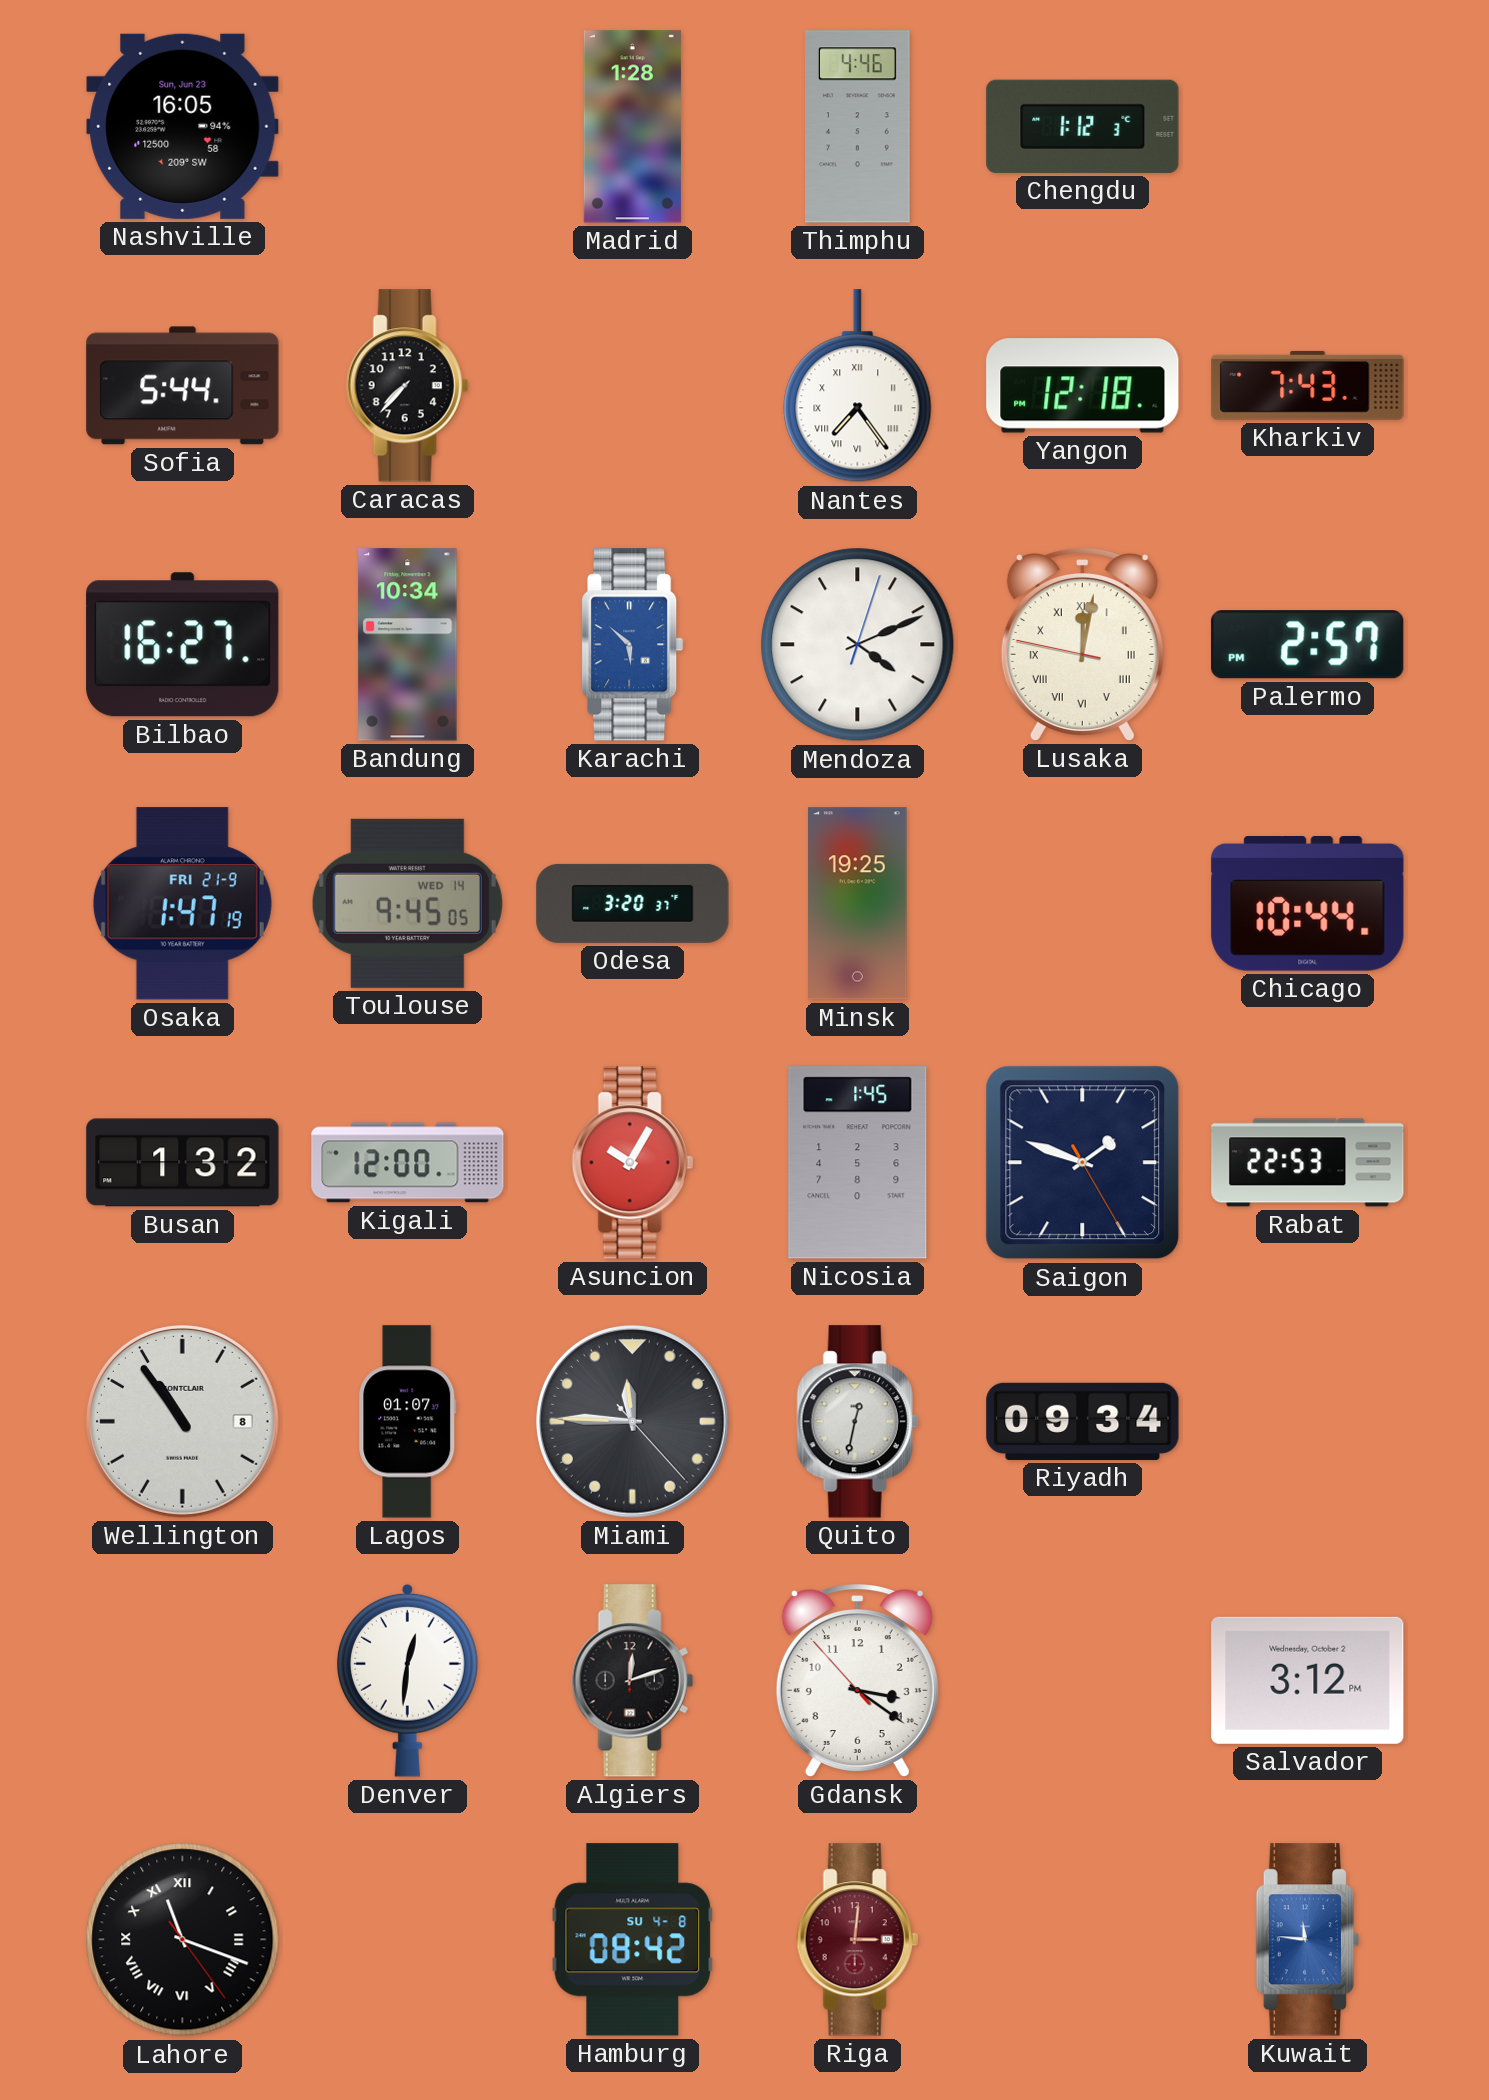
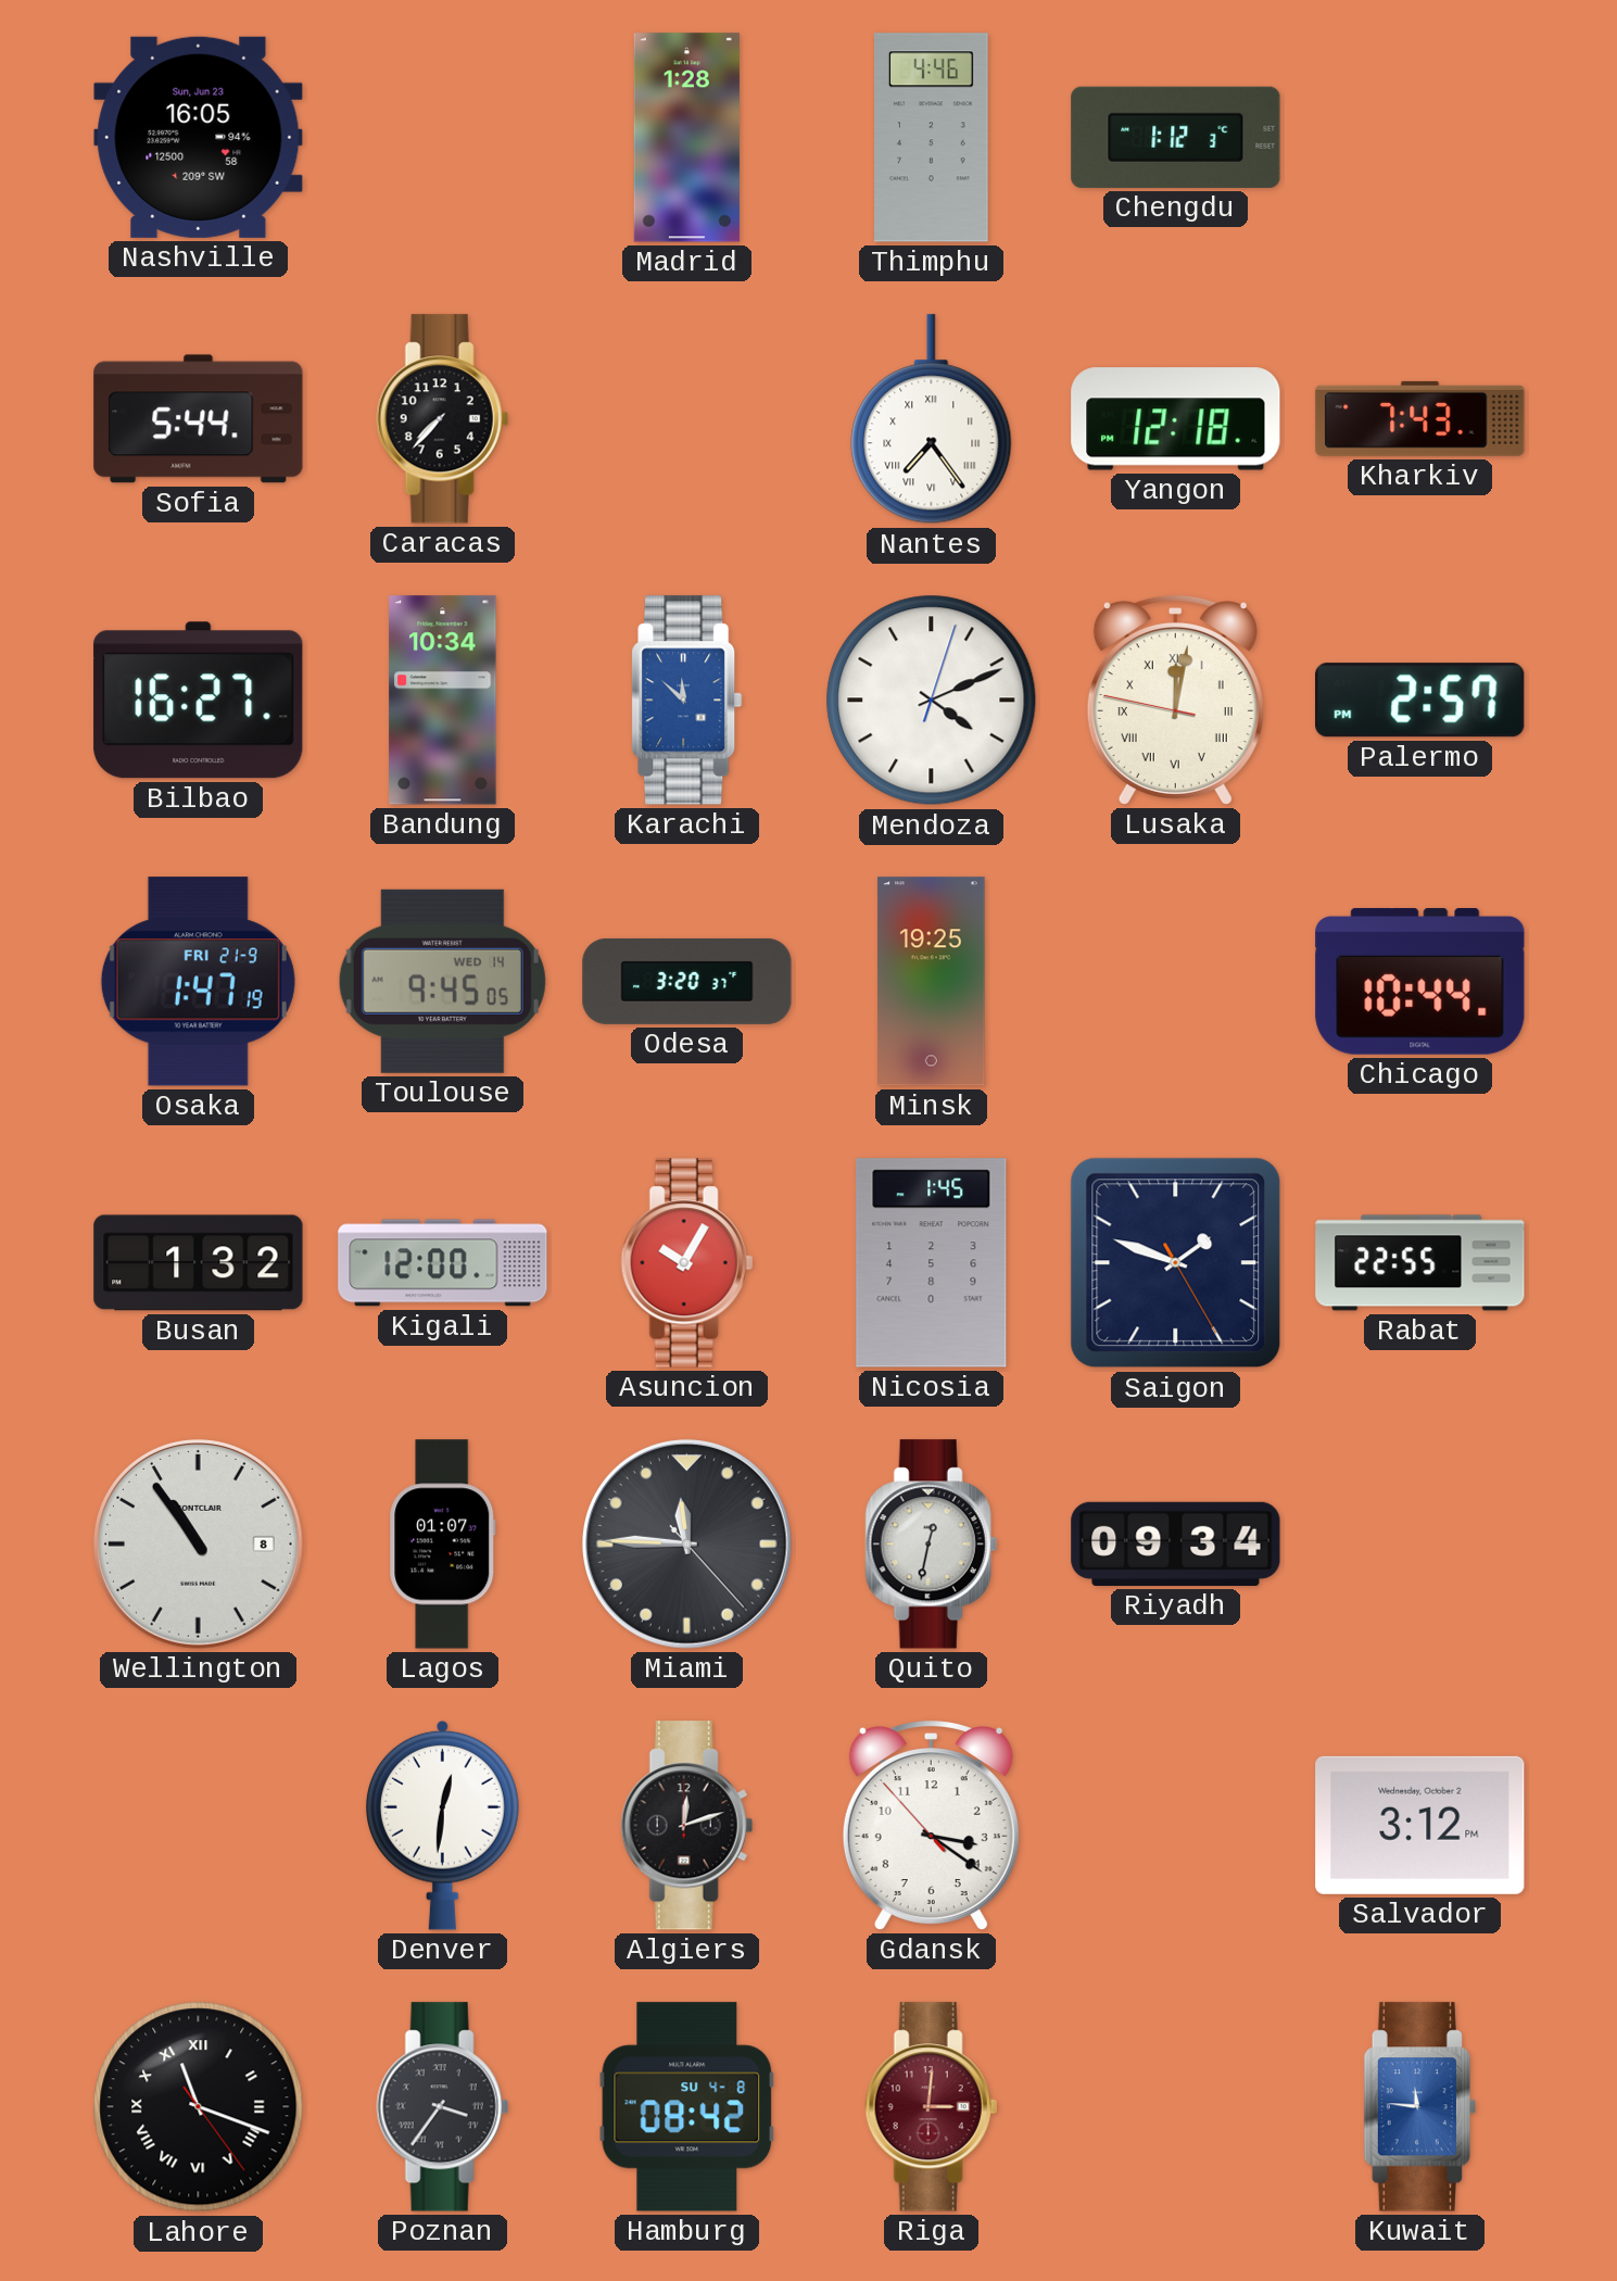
Karachi: 5:52 -> 11:52
Rabat: 22:53 -> 22:55
Poznan: none -> 3:36
